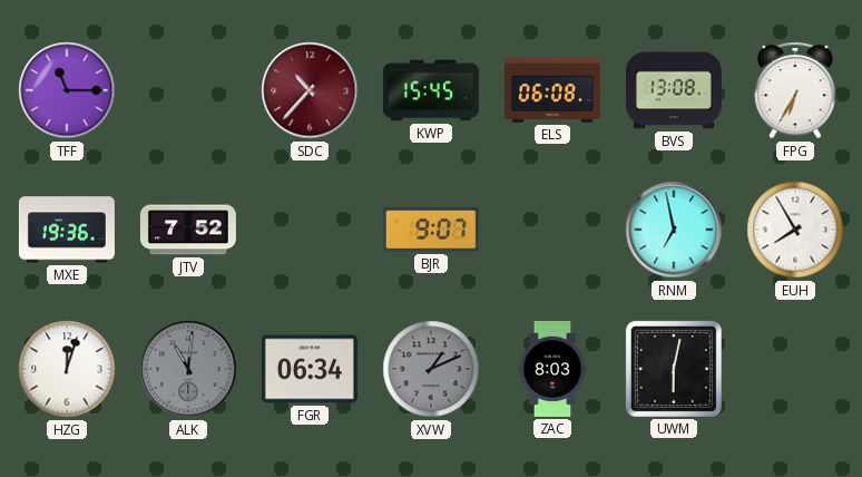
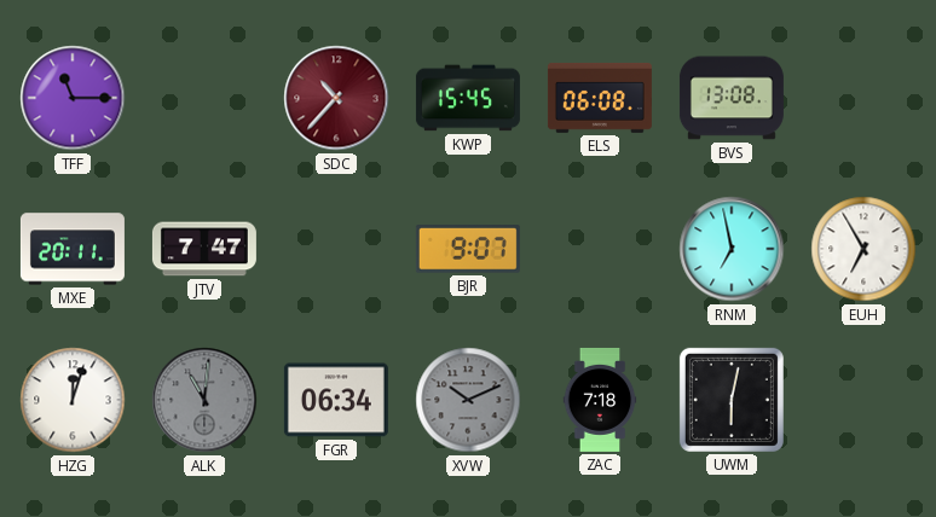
FPG: 6:35 -> none
MXE: 19:36 -> 20:11
JTV: 7:52 -> 7:47
EUH: 7:55 -> 6:55
XVW: 1:11 -> 10:11
ZAC: 8:03 -> 7:18
